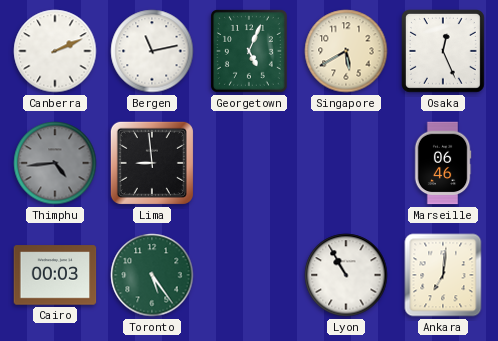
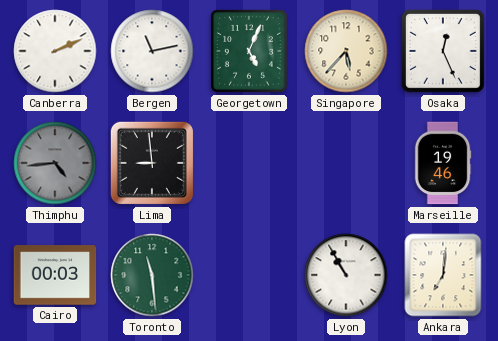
Singapore: 5:40 -> 5:37
Marseille: 06:46 -> 19:46
Toronto: 5:24 -> 11:29
